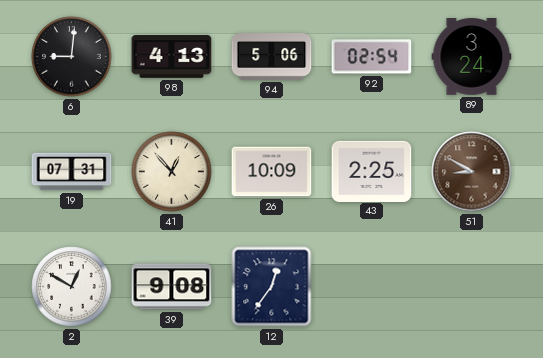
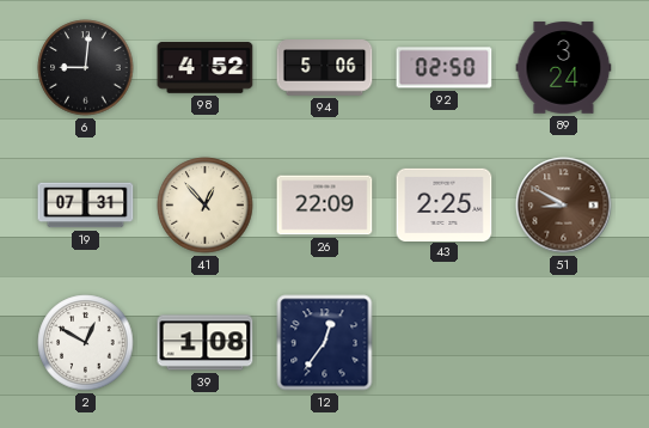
98: 4:13 -> 4:52
92: 02:54 -> 02:50
26: 10:09 -> 22:09
39: 9:08 -> 1:08
